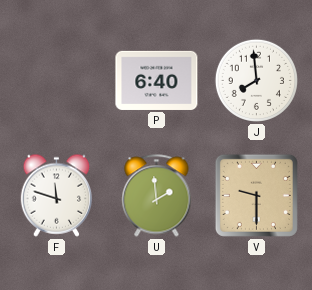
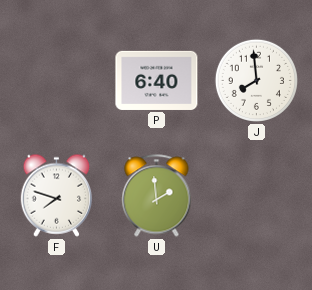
F: 11:48 -> 7:48
V: 9:30 -> none
